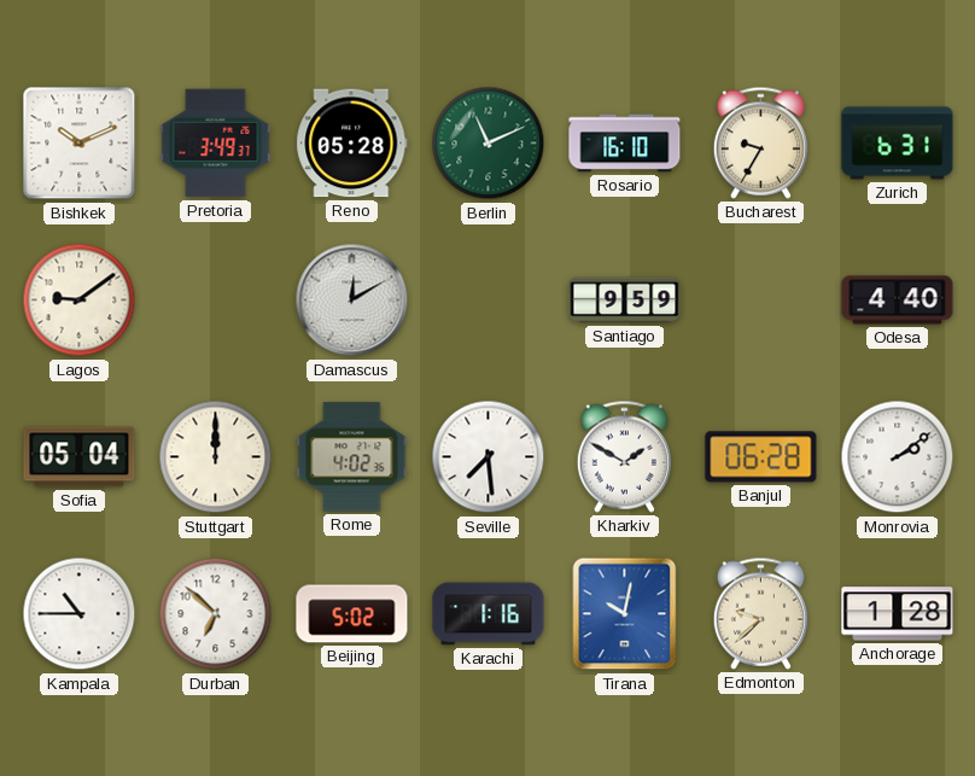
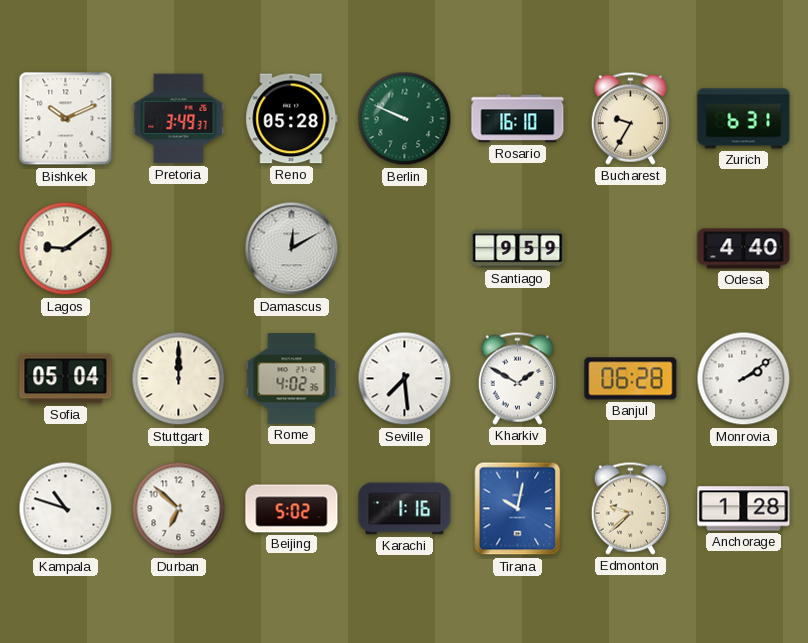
Berlin: 11:11 -> 9:49
Kampala: 10:45 -> 10:48
